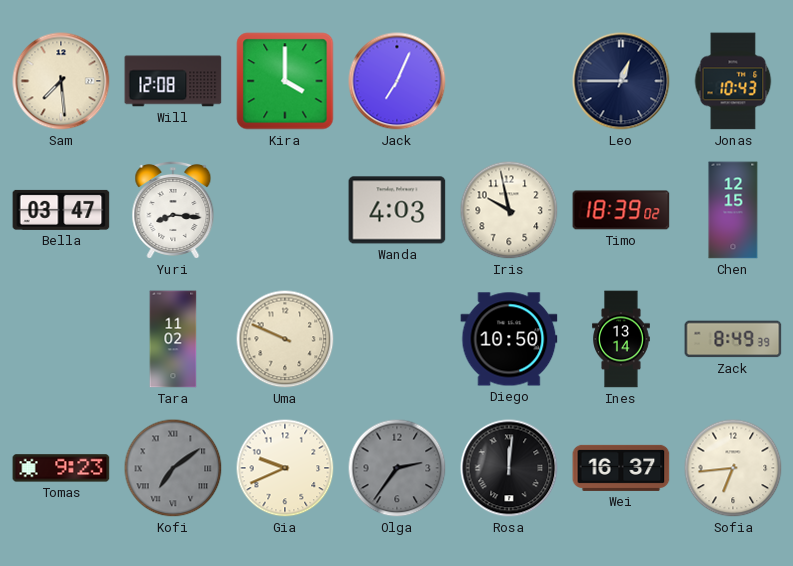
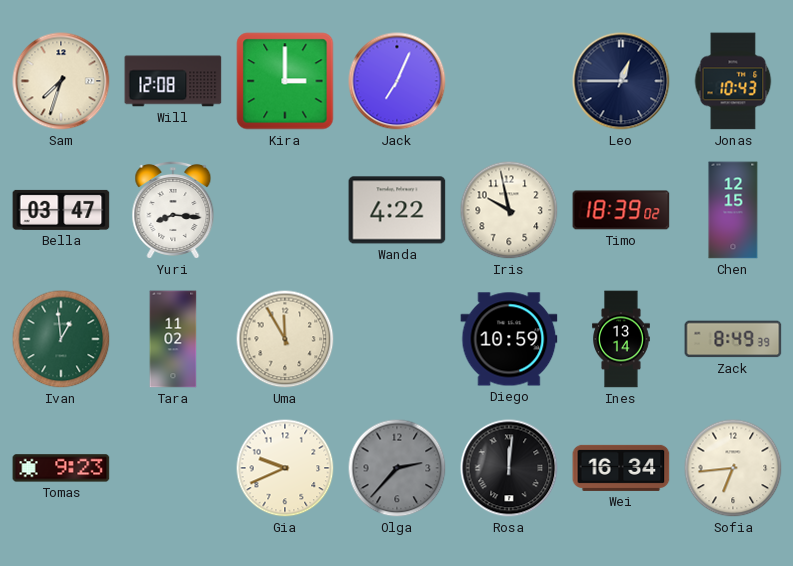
Sam: 7:29 -> 7:33
Kira: 4:00 -> 3:00
Wanda: 4:03 -> 4:22
Ivan: none -> 12:59
Uma: 9:49 -> 11:55
Diego: 10:50 -> 10:59
Kofi: 7:09 -> none
Olga: 2:36 -> 2:37
Wei: 16:37 -> 16:34
